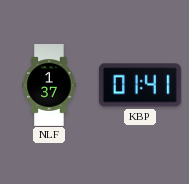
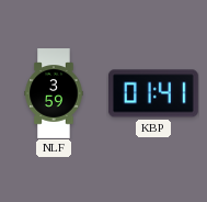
NLF: 1:37 -> 3:59
